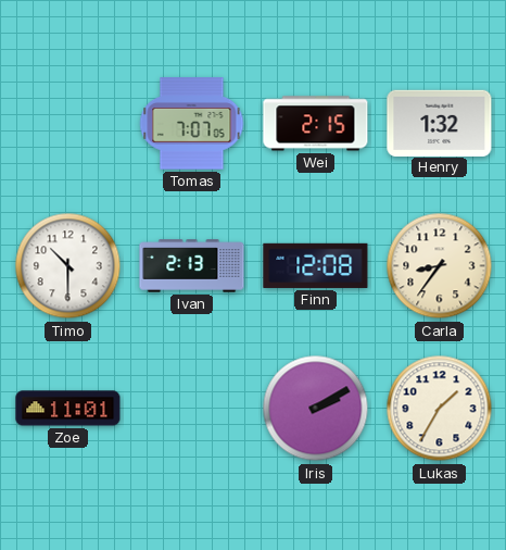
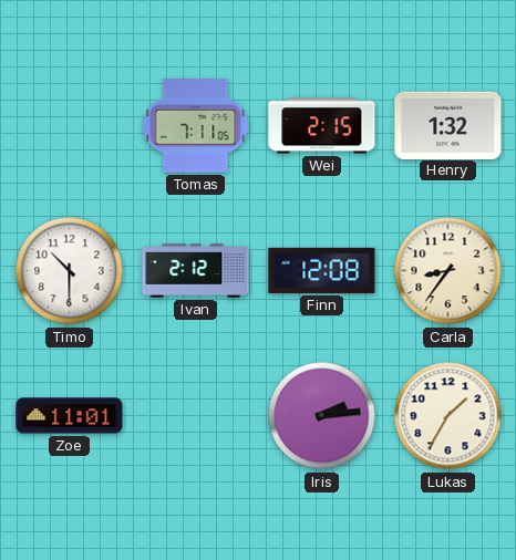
Tomas: 7:07 -> 7:11
Ivan: 2:13 -> 2:12
Iris: 2:10 -> 2:14
